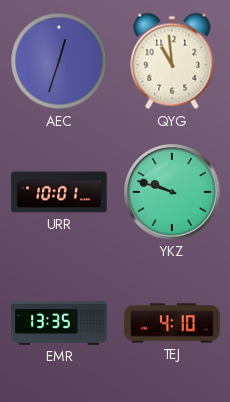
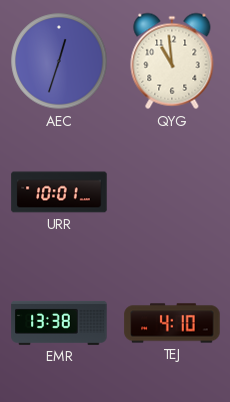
YKZ: 9:48 -> none
EMR: 13:35 -> 13:38
